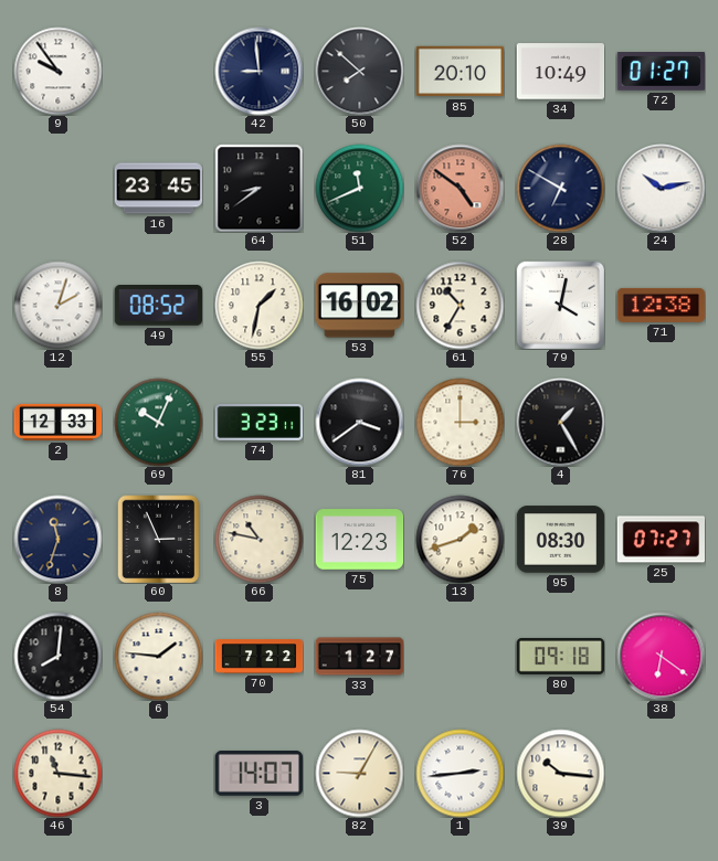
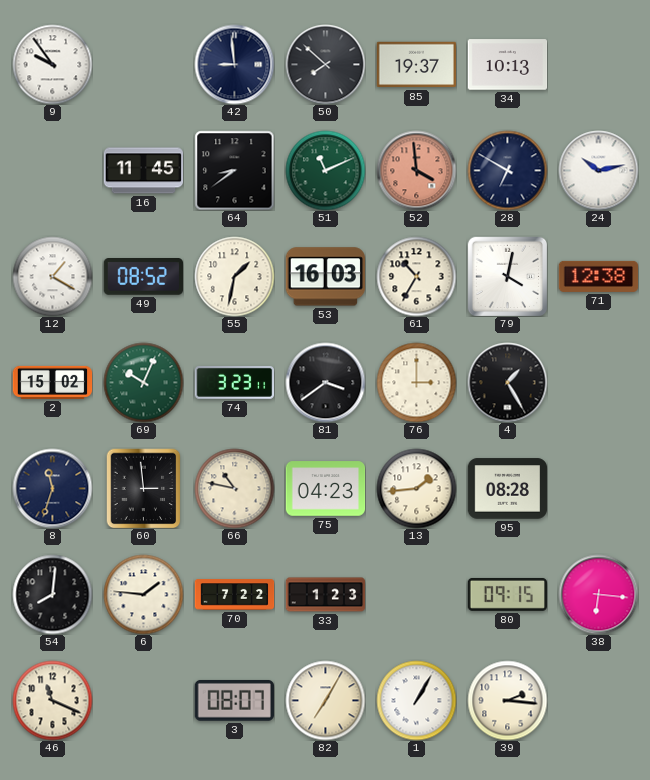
85: 20:10 -> 19:37
34: 10:49 -> 10:13
72: 01:27 -> none
16: 23:45 -> 11:45
51: 11:41 -> 11:11
52: 4:51 -> 3:59
12: 2:03 -> 1:20
53: 16:02 -> 16:03
2: 12:33 -> 15:02
60: 2:56 -> 2:59
75: 12:23 -> 04:23
13: 1:42 -> 1:44
95: 08:30 -> 08:28
25: 07:27 -> none
33: 1:27 -> 1:23
80: 09:18 -> 09:15
38: 6:21 -> 6:16
46: 11:16 -> 11:19
3: 14:07 -> 08:07
82: 9:05 -> 7:05
1: 2:44 -> 1:05
39: 10:16 -> 2:16
